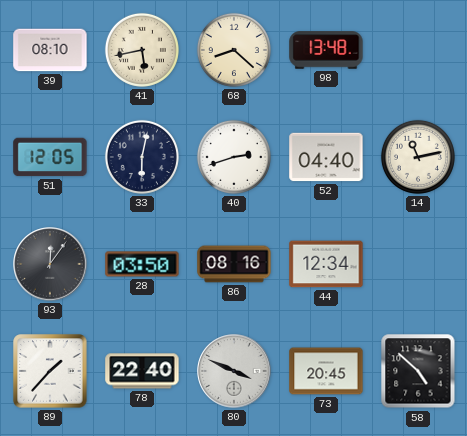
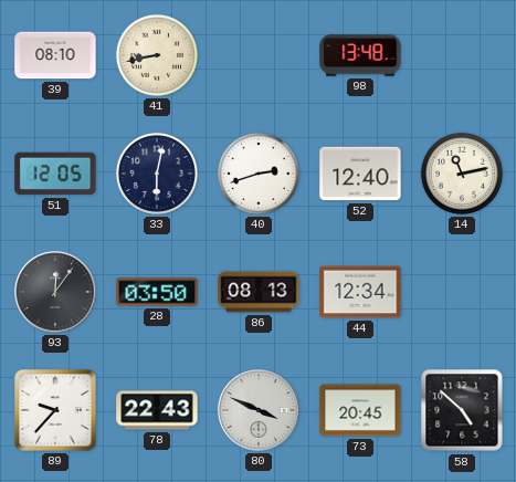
41: 5:43 -> 8:43
68: 8:22 -> none
52: 04:40 -> 12:40
86: 08:16 -> 08:13
89: 1:37 -> 9:37
78: 22:40 -> 22:43
